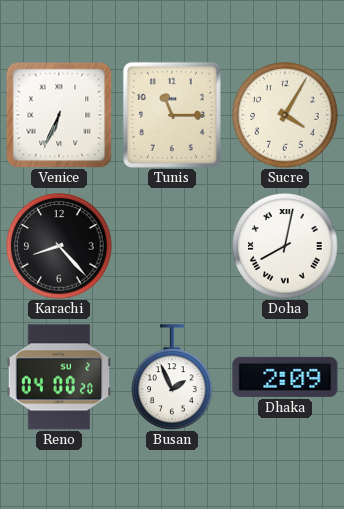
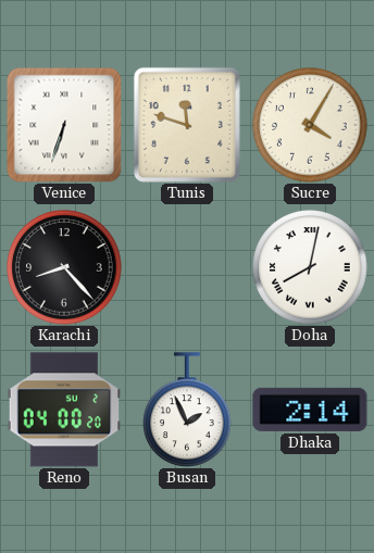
Venice: 6:34 -> 6:33
Tunis: 11:15 -> 11:48
Dhaka: 2:09 -> 2:14
